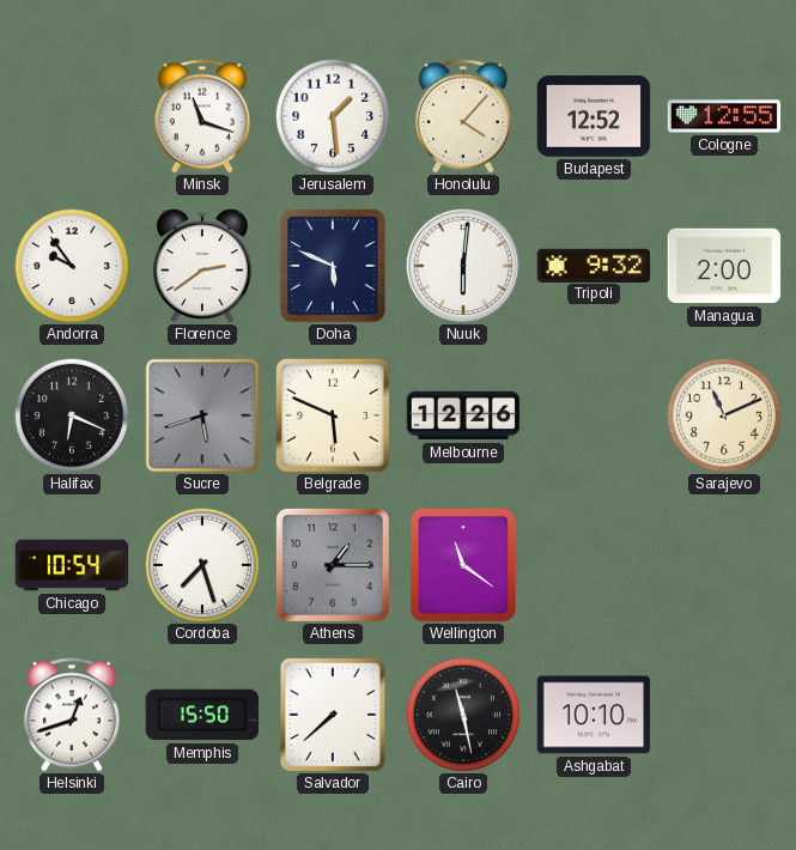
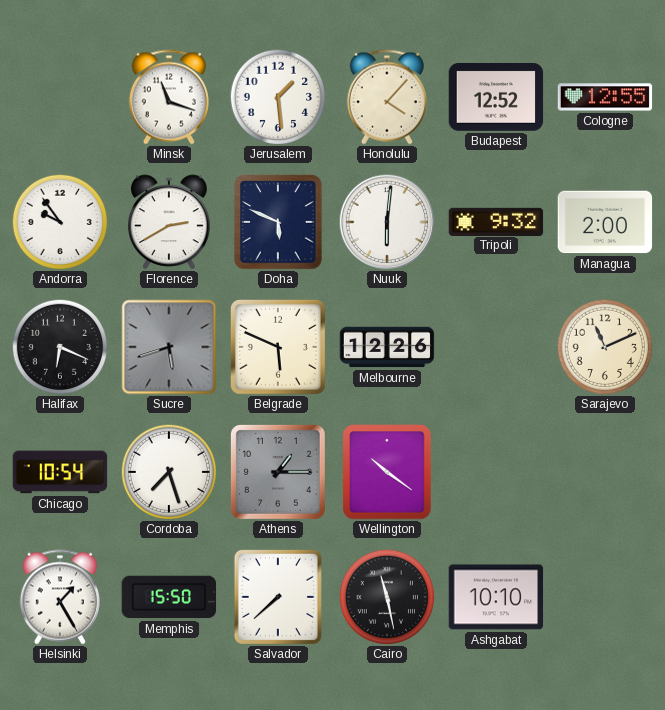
Florence: 2:39 -> 2:40
Wellington: 11:21 -> 10:21
Helsinki: 12:42 -> 1:25
